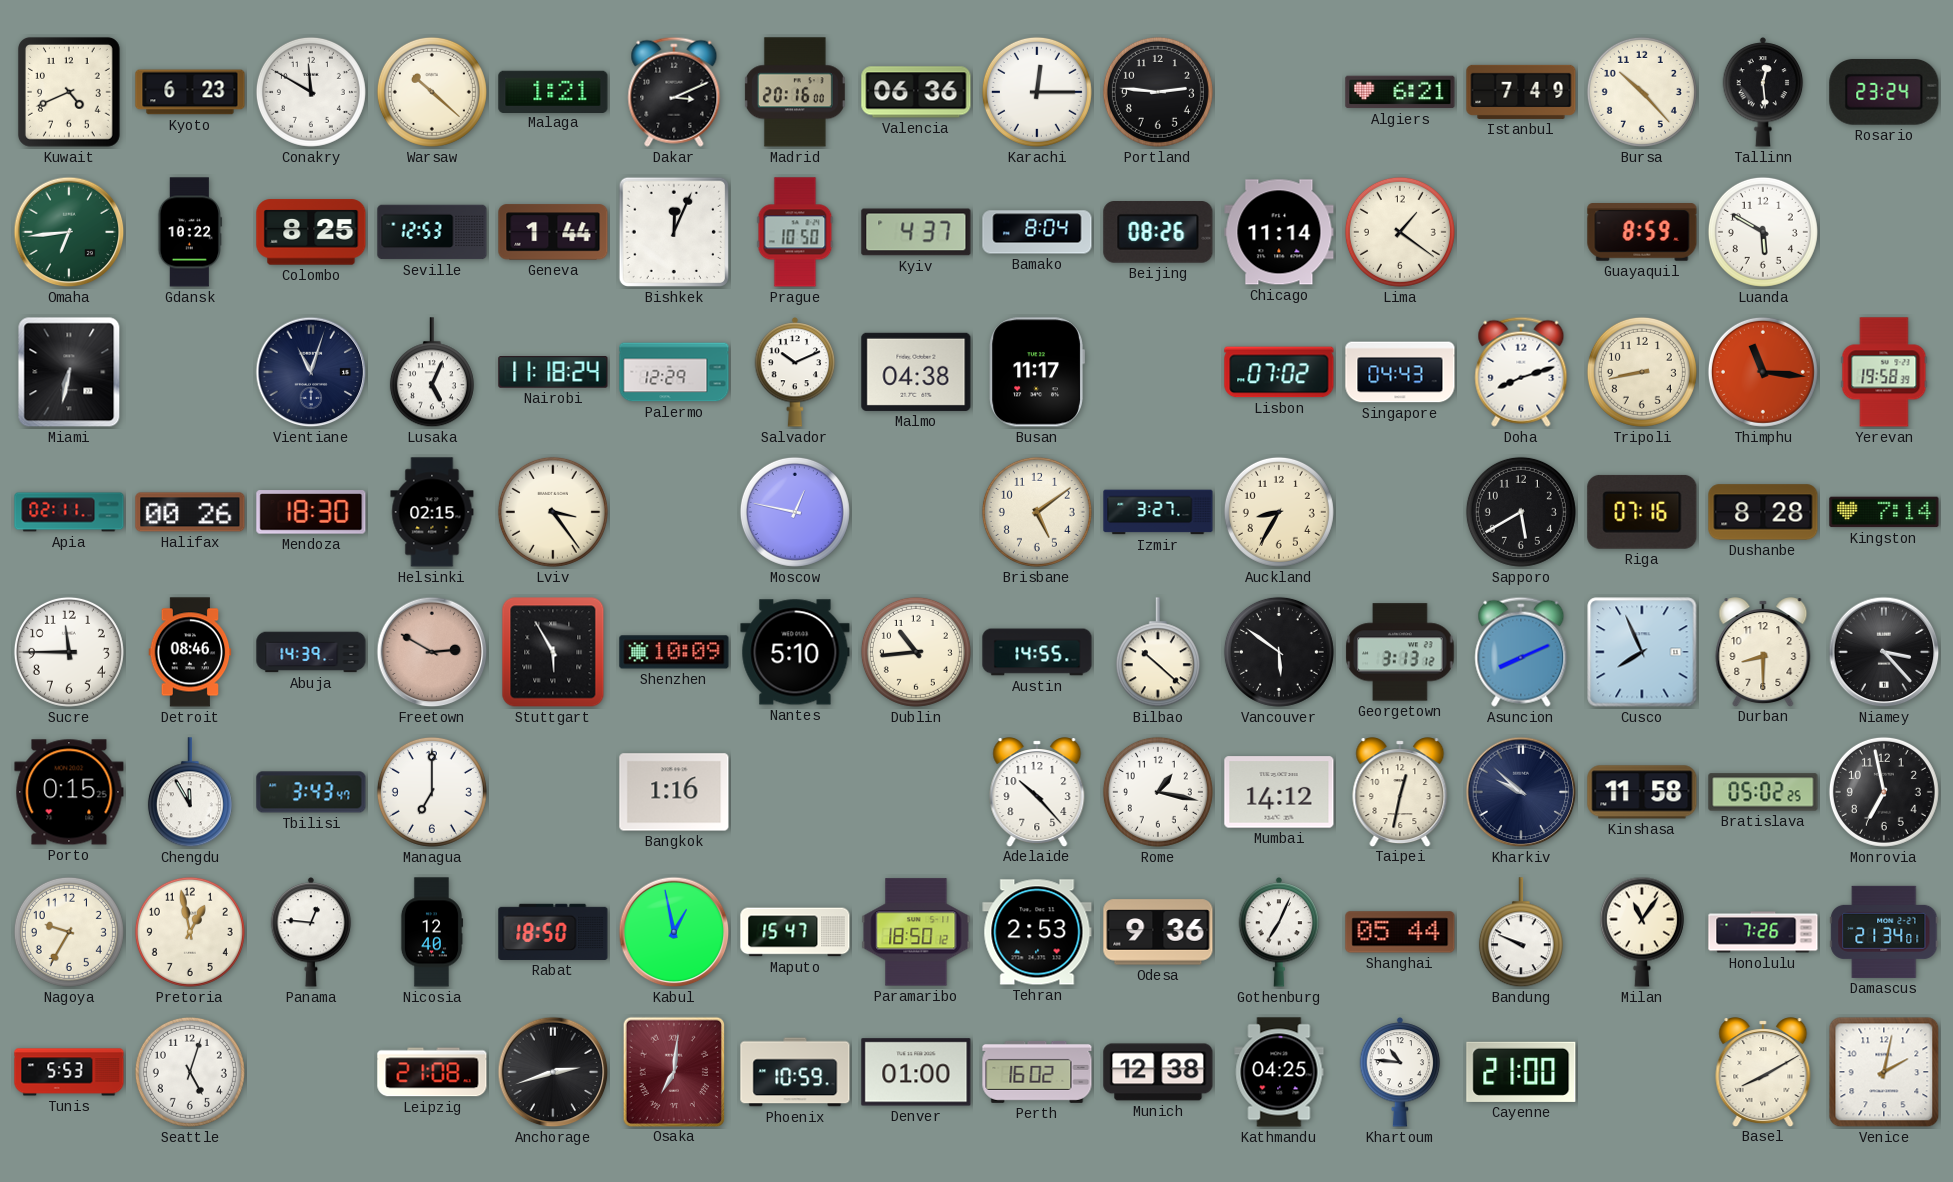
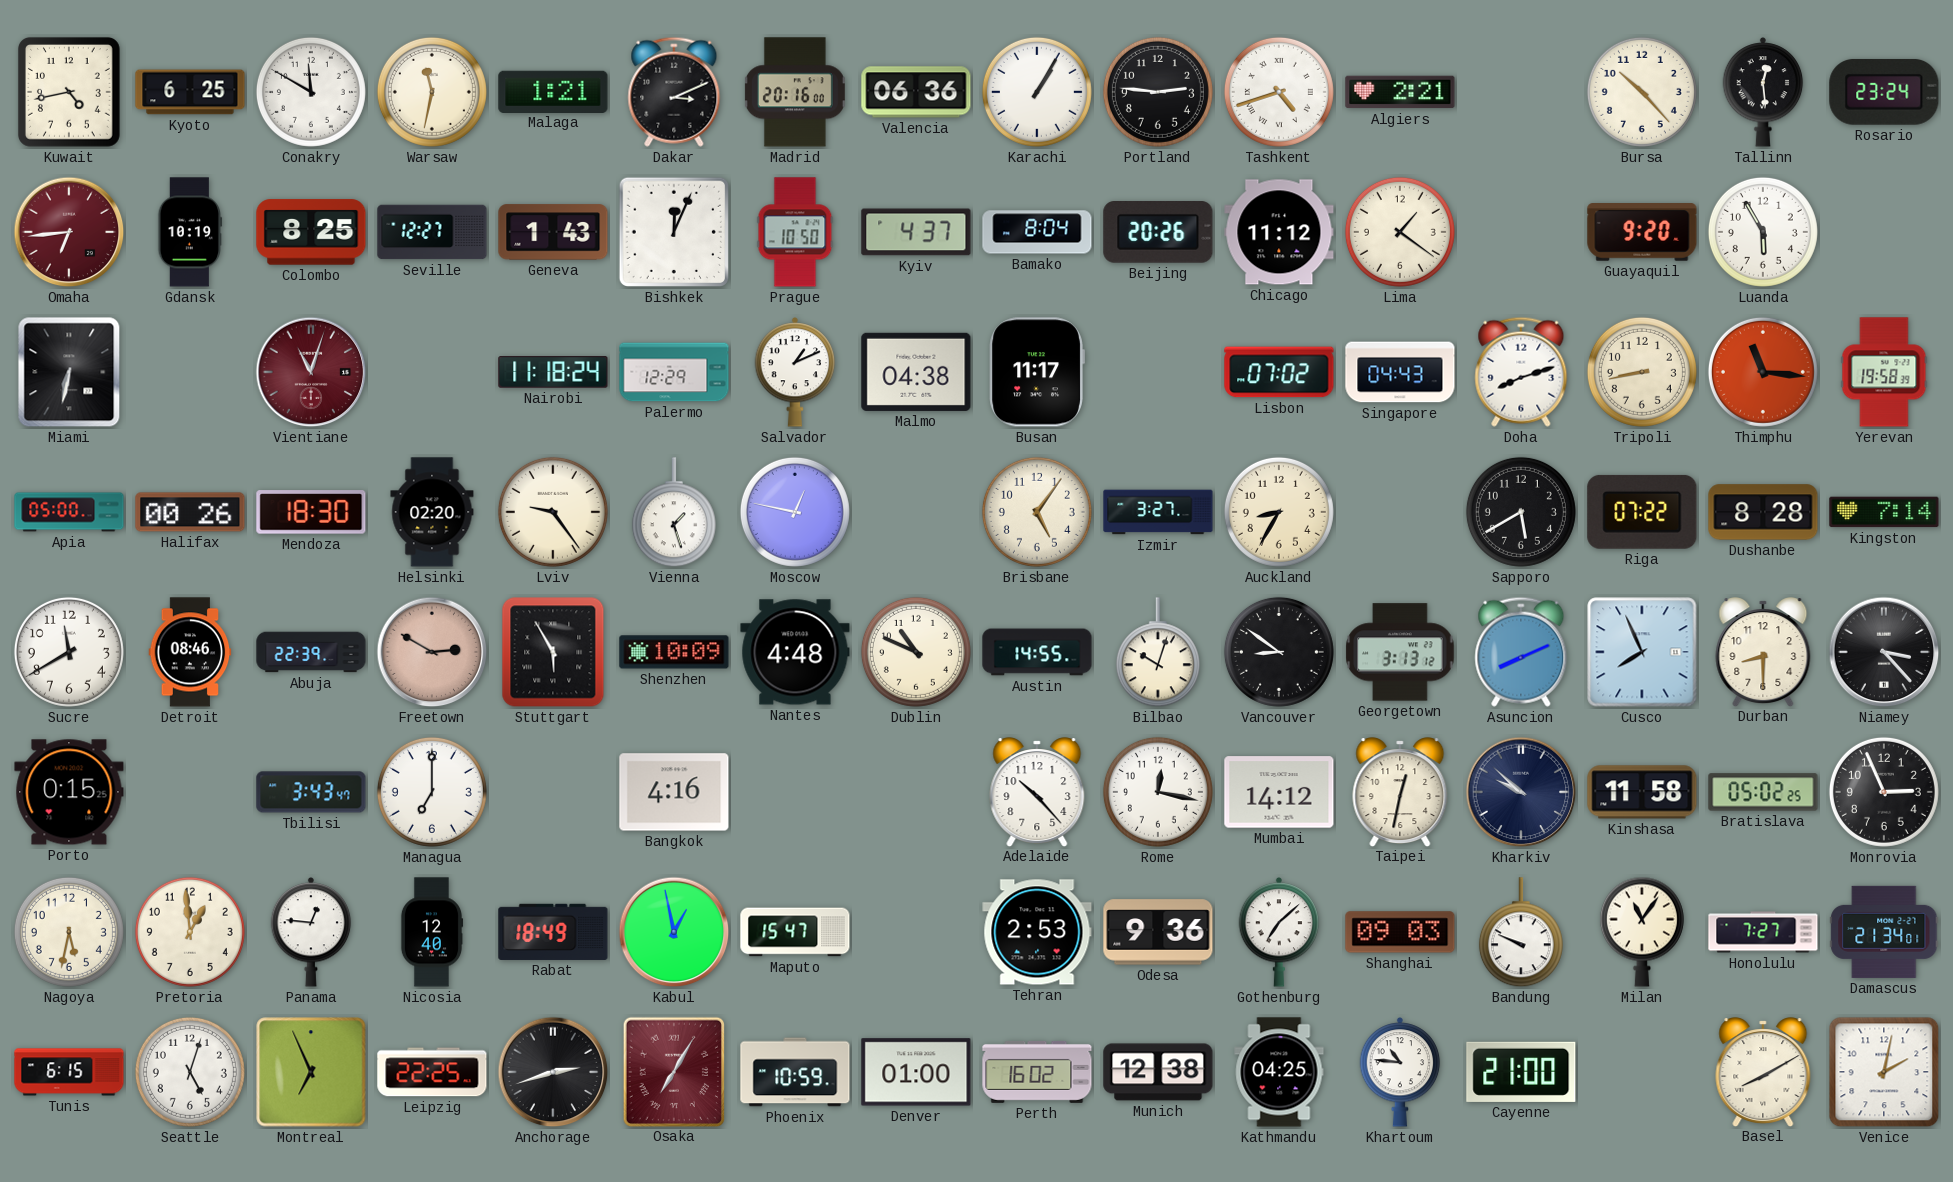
Kuwait: 4:41 -> 4:43
Kyoto: 6:23 -> 6:25
Warsaw: 10:22 -> 11:32
Karachi: 12:15 -> 1:05
Tashkent: none -> 4:42
Algiers: 6:21 -> 2:21
Istanbul: 7:49 -> none
Omaha dial: green -> burgundy
Gdansk: 10:22 -> 10:19
Seville: 12:53 -> 12:27
Geneva: 1:44 -> 1:43
Beijing: 08:26 -> 20:26
Chicago: 11:14 -> 11:12
Guayaquil: 8:59 -> 9:20
Luanda: 5:50 -> 5:55
Vientiane dial: navy -> burgundy
Lusaka: 5:04 -> none
Salvador: 10:11 -> 1:11
Apia: 02:11 -> 05:00
Helsinki: 02:15 -> 02:20
Lviv: 3:24 -> 9:24
Vienna: none -> 1:27
Brisbane: 5:09 -> 5:06
Riga: 07:16 -> 07:22
Sucre: 11:45 -> 11:40
Abuja: 14:39 -> 22:39
Nantes: 5:10 -> 4:48
Dublin: 10:44 -> 10:49
Bilbao: 10:22 -> 10:03
Vancouver: 5:51 -> 8:51
Chengdu: 11:55 -> none
Bangkok: 1:16 -> 4:16
Rome: 1:17 -> 12:17
Monrovia: 6:58 -> 2:56
Nagoya: 9:35 -> 5:32
Pretoria: 12:58 -> 12:59
Rabat: 18:50 -> 18:49
Paramaribo: 18:50 -> none
Gothenburg: 7:04 -> 7:08
Shanghai: 05:44 -> 09:03
Honolulu: 7:26 -> 7:27
Tunis: 5:53 -> 6:15
Montreal: none -> 6:56
Leipzig: 21:08 -> 22:25
Osaka: 7:01 -> 7:05
